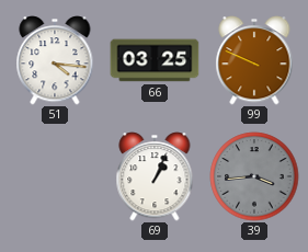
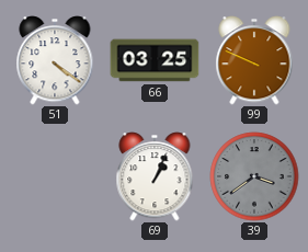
51: 4:16 -> 4:21
39: 3:44 -> 3:39
